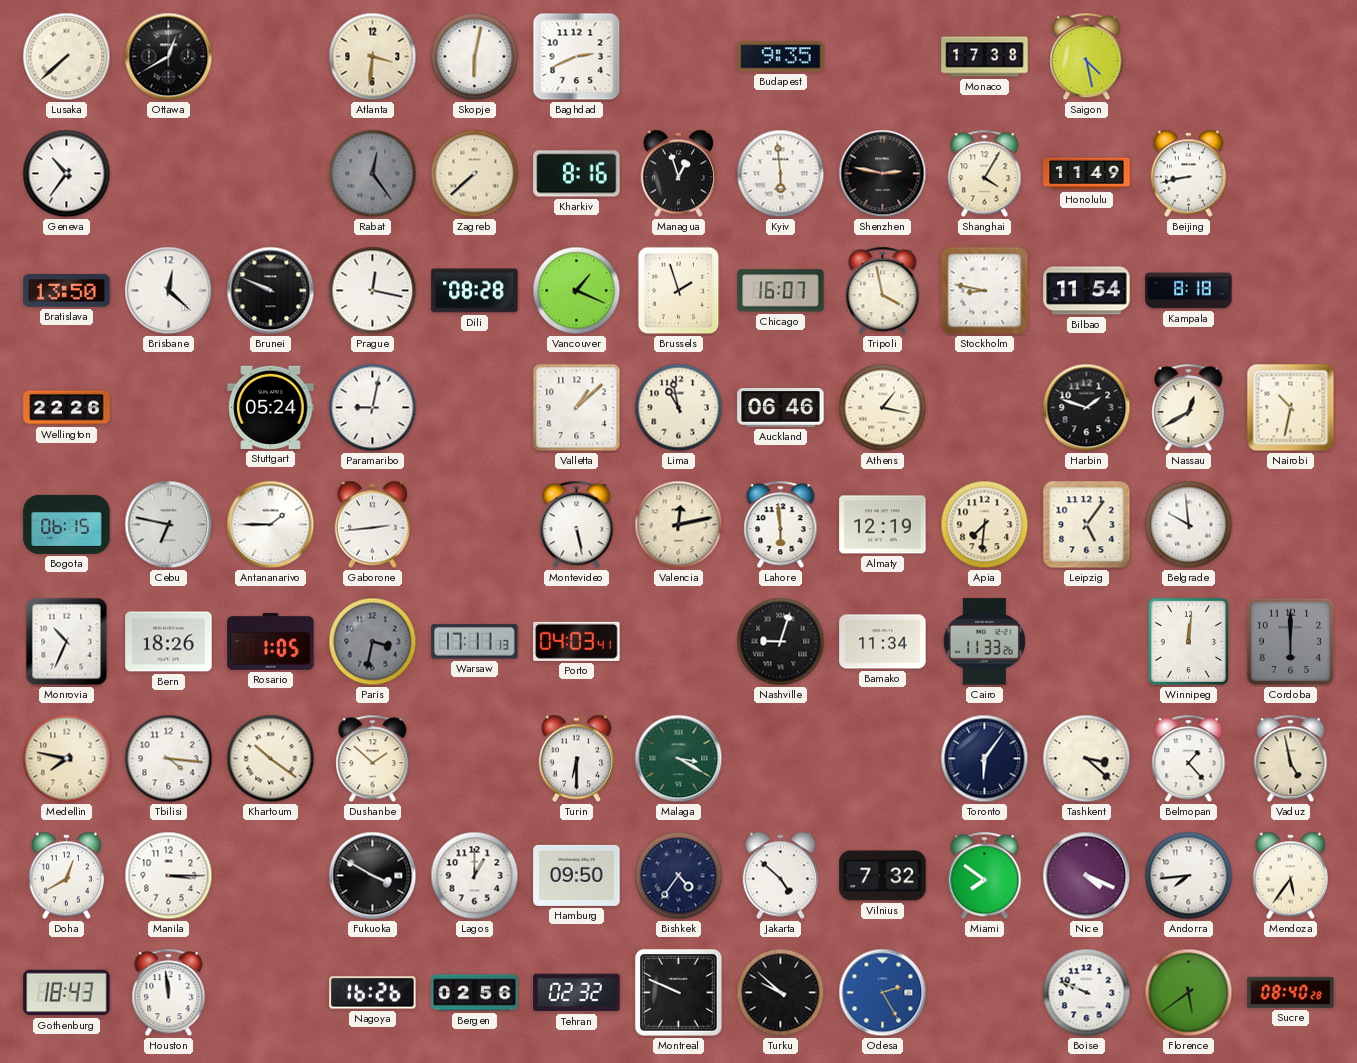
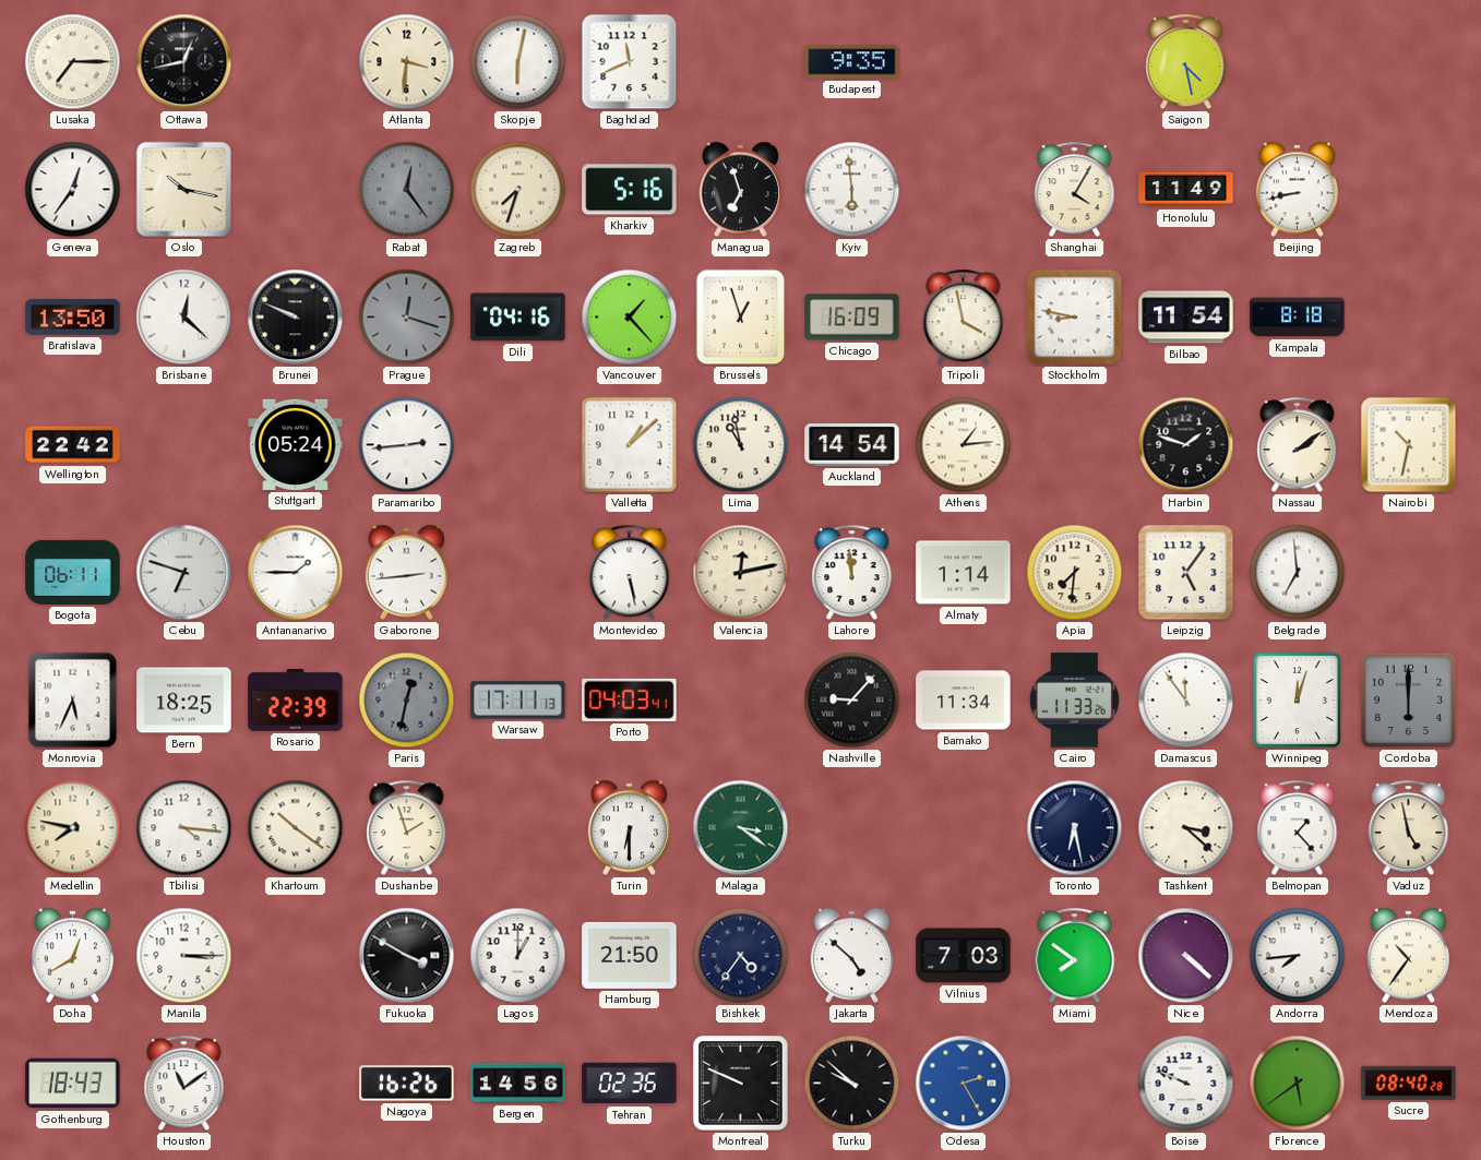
Lusaka: 7:38 -> 7:15
Ottawa: 12:40 -> 12:43
Baghdad: 2:41 -> 11:41
Monaco: 17:38 -> none
Geneva: 10:36 -> 12:36
Oslo: none -> 10:17
Zagreb: 7:38 -> 7:33
Kharkiv: 8:16 -> 5:16
Managua: 12:57 -> 6:57
Shenzhen: 2:47 -> none
Prague: 12:17 -> 12:18
Prague dial: white -> grey
Dili: 08:28 -> 04:16
Vancouver: 1:19 -> 1:23
Brussels: 1:57 -> 12:57
Chicago: 16:07 -> 16:09
Wellington: 22:26 -> 22:42
Paramaribo: 9:02 -> 2:44
Auckland: 06:46 -> 14:54
Athens: 1:17 -> 1:14
Nassau: 12:40 -> 2:09
Bogota: 06:15 -> 06:11
Cebu: 6:47 -> 6:48
Lahore: 5:59 -> 11:59
Almaty: 12:19 -> 1:14
Belgrade: 9:59 -> 6:59
Monrovia: 10:34 -> 5:34
Bern: 18:26 -> 18:25
Rosario: 1:05 -> 22:39
Paris: 3:32 -> 12:32
Nashville: 9:03 -> 9:07
Damascus: none -> 11:54
Winnipeg: 12:01 -> 12:03
Dushanbe: 1:52 -> 1:57
Malaga: 3:20 -> 3:21
Toronto: 6:06 -> 6:28
Hamburg: 09:50 -> 21:50
Vilnius: 7:32 -> 7:03
Nice: 4:19 -> 4:22
Mendoza: 5:36 -> 10:36
Houston: 11:59 -> 11:09
Bergen: 02:56 -> 14:56
Tehran: 02:32 -> 02:36
